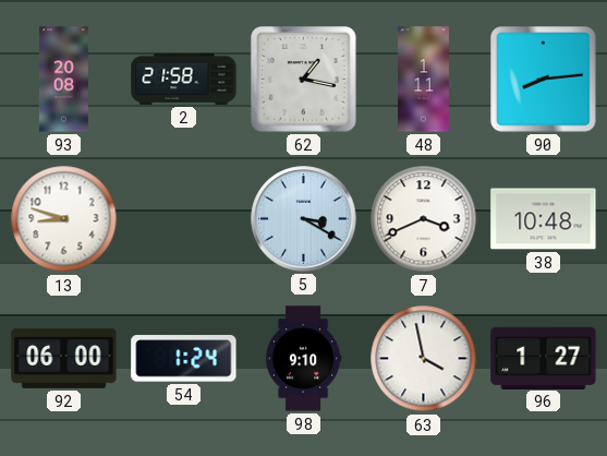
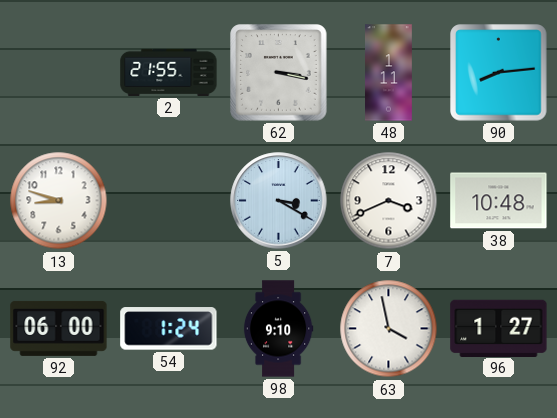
93: 20:08 -> none
2: 21:58 -> 21:55
62: 1:17 -> 3:17
